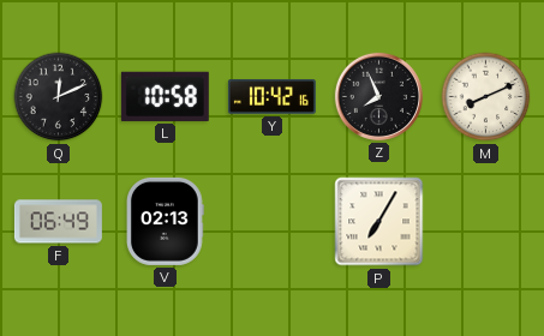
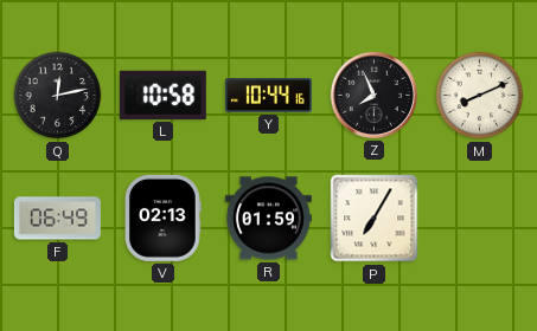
Q: 12:11 -> 12:13
Y: 10:42 -> 10:44
R: none -> 01:59
